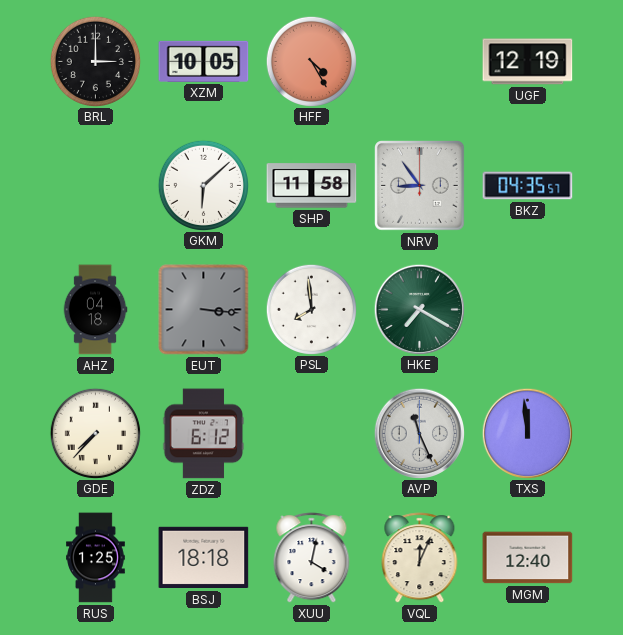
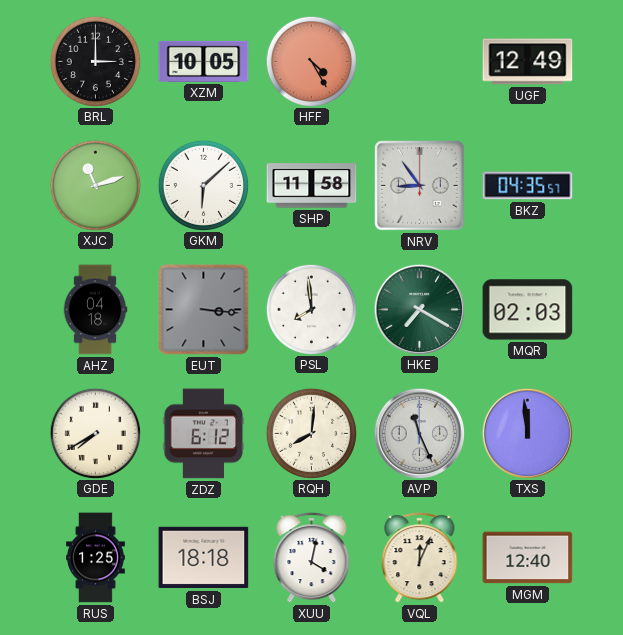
UGF: 12:19 -> 12:49
XJC: none -> 11:12
MQR: none -> 02:03
GDE: 7:37 -> 7:40
RQH: none -> 8:01
